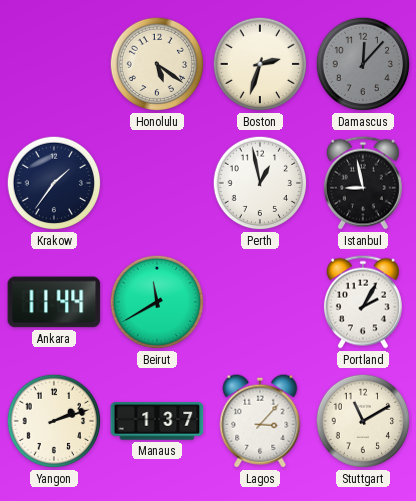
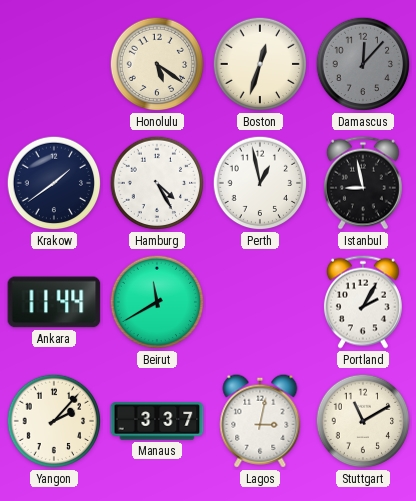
Boston: 2:33 -> 12:33
Krakow: 1:36 -> 1:39
Hamburg: none -> 4:25
Yangon: 2:12 -> 2:07
Manaus: 1:37 -> 3:37
Lagos: 3:07 -> 3:02
